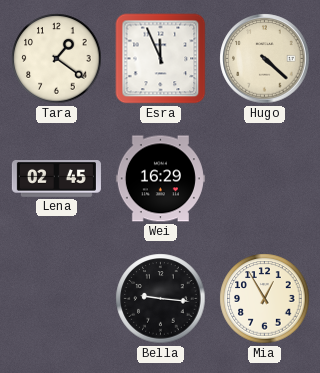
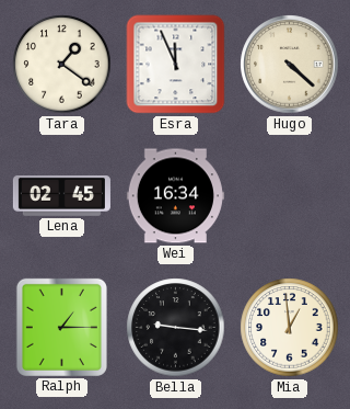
Wei: 16:29 -> 16:34
Ralph: none -> 1:15
Mia: 12:55 -> 12:59
